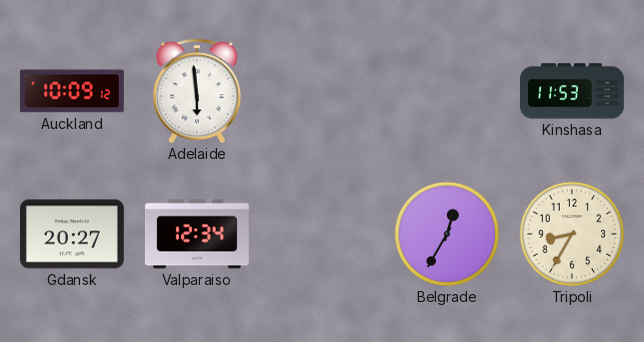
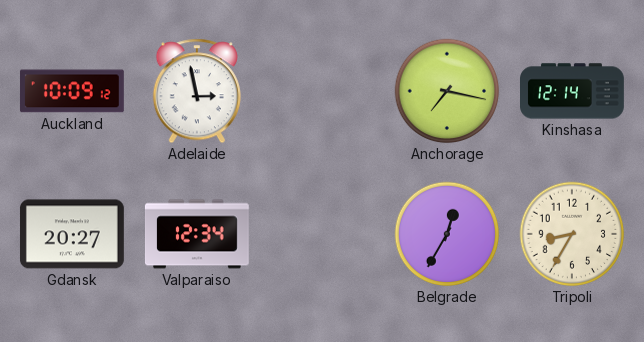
Adelaide: 5:59 -> 2:58
Anchorage: none -> 7:17
Kinshasa: 11:53 -> 12:14
